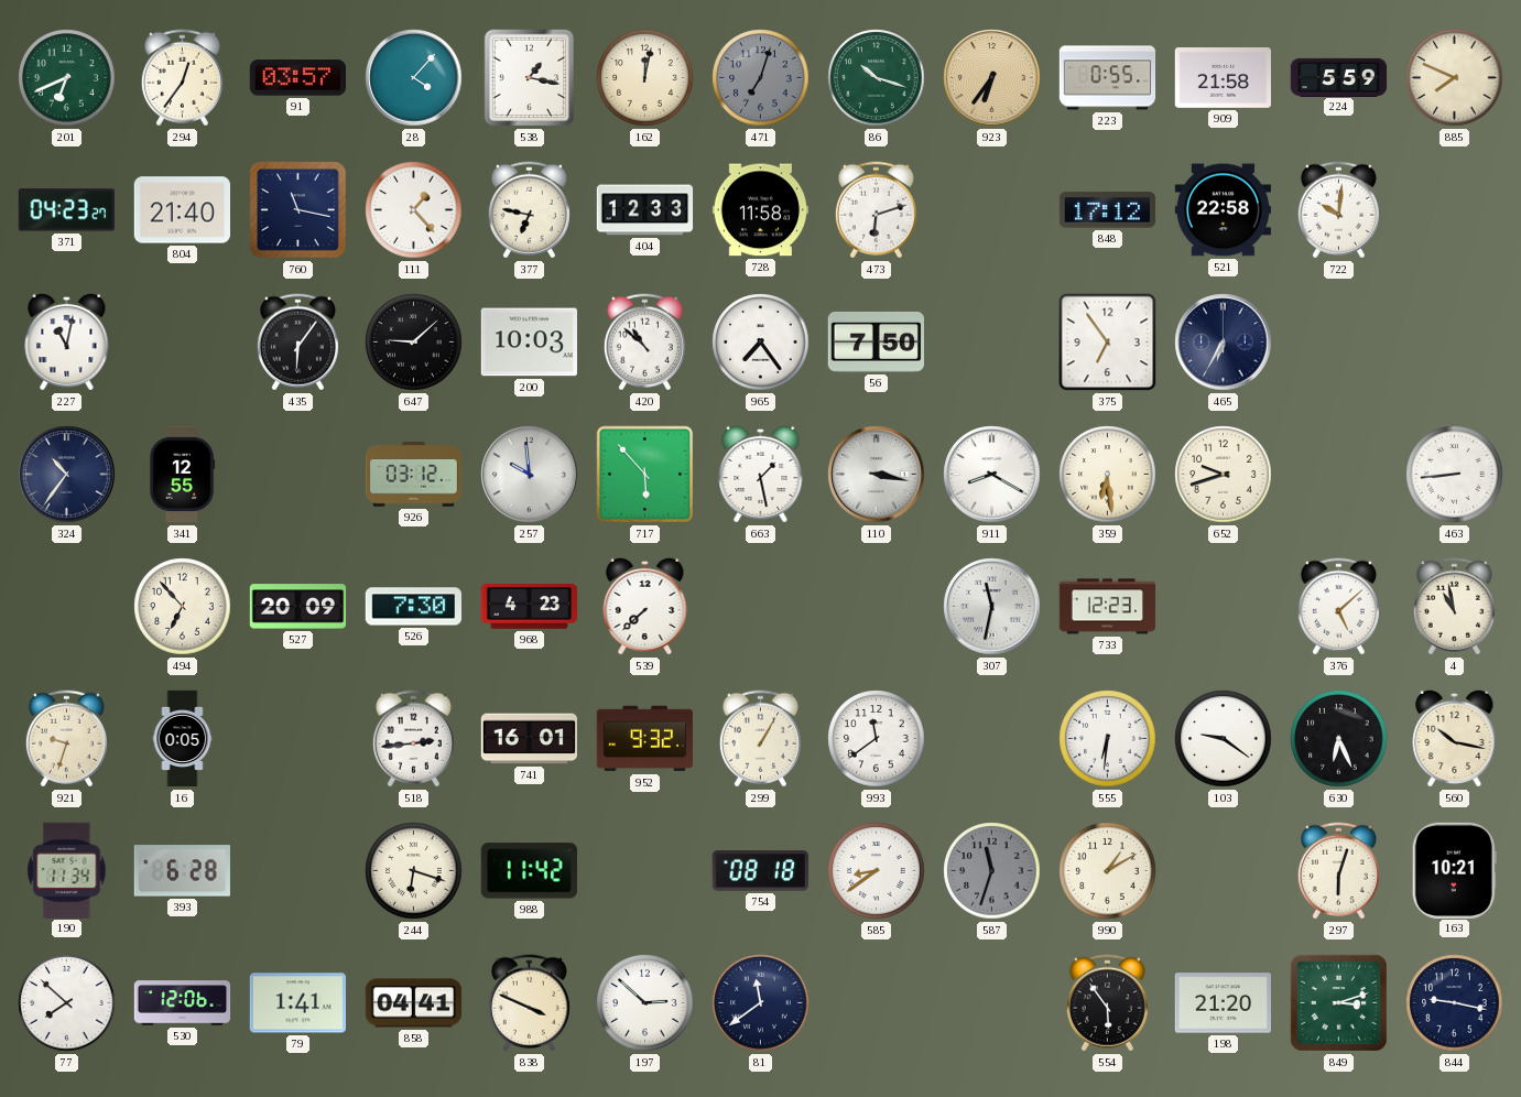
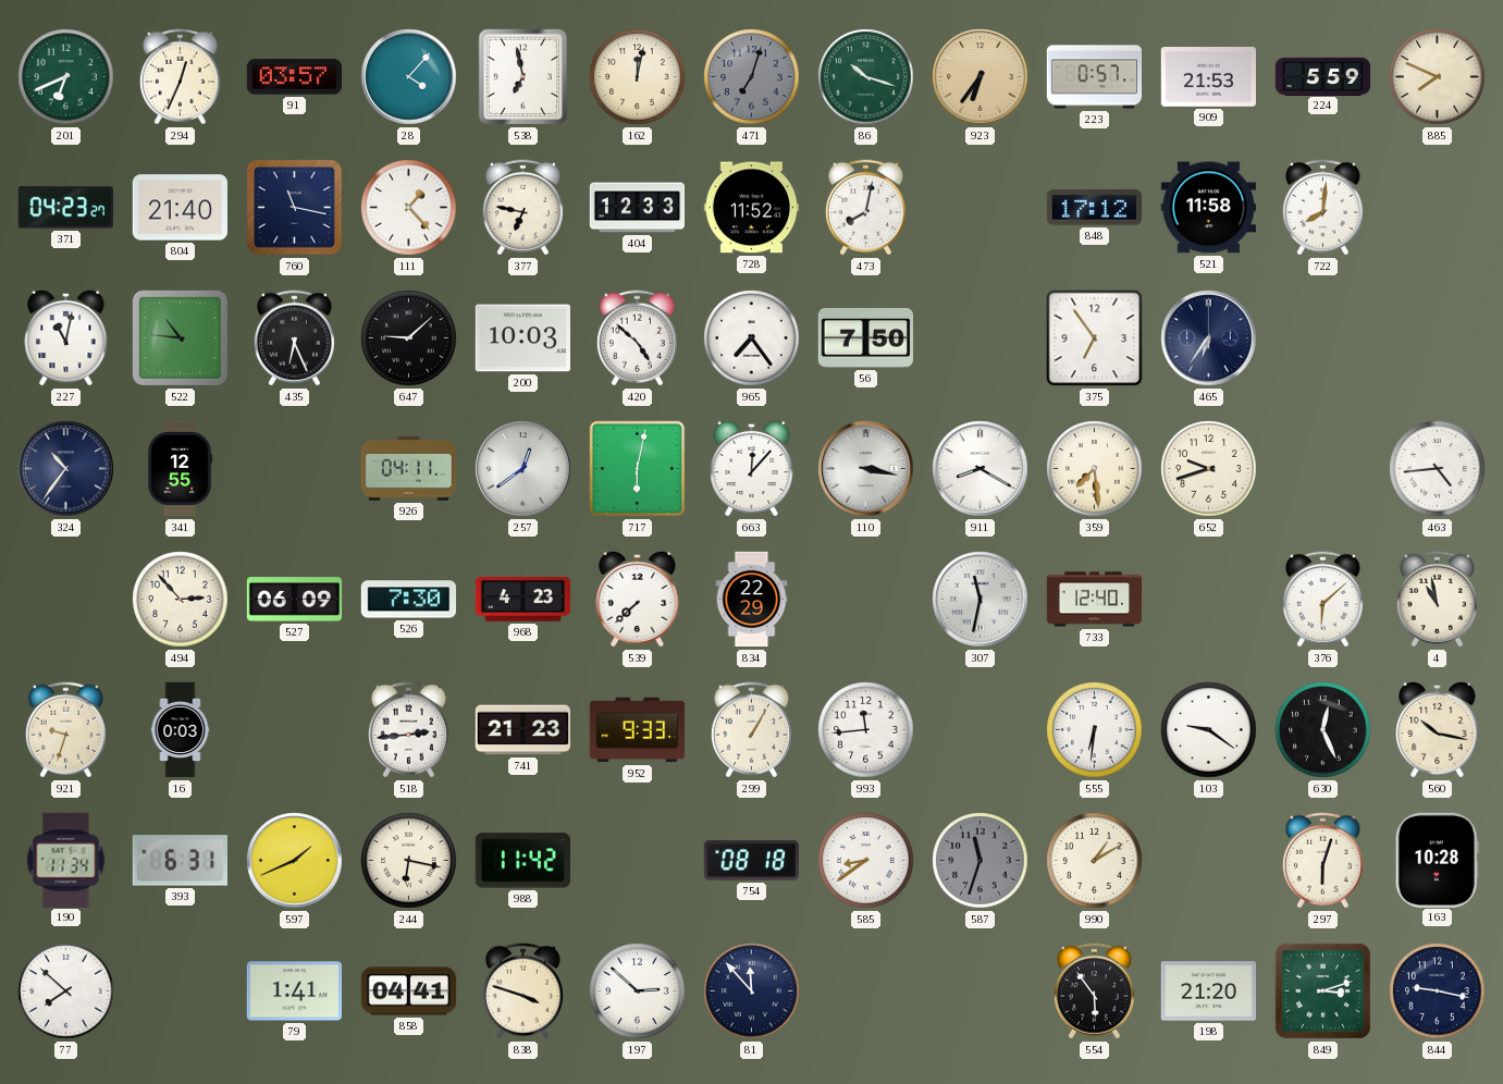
294: 12:36 -> 12:34
538: 1:17 -> 6:58
223: 0:55 -> 0:57
909: 21:58 -> 21:53
728: 11:58 -> 11:52
473: 6:12 -> 8:02
521: 22:58 -> 11:58
722: 10:01 -> 8:01
522: none -> 10:46
435: 6:06 -> 6:26
420: 10:52 -> 4:52
465: 6:35 -> 6:36
926: 03:12 -> 04:11
257: 9:59 -> 12:39
717: 5:53 -> 6:02
663: 1:28 -> 12:07
359: 6:29 -> 7:29
463: 8:44 -> 4:44
494: 6:53 -> 2:53
527: 20:09 -> 06:09
834: none -> 22:29
733: 12:23 -> 12:40
376: 5:08 -> 6:08
16: 0:05 -> 0:03
741: 16:01 -> 21:23
952: 9:32 -> 9:33
993: 11:39 -> 11:44
630: 6:26 -> 12:26
393: 6:28 -> 6:31
597: none -> 1:41
244: 6:18 -> 6:17
163: 10:21 -> 10:28
530: 12:06 -> none
838: 3:49 -> 3:48
81: 11:39 -> 11:53
